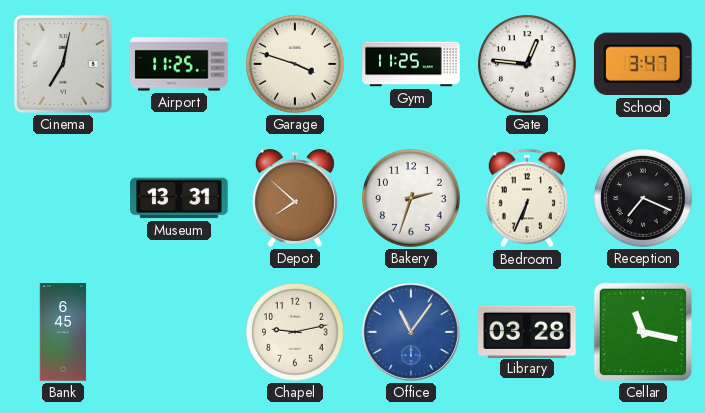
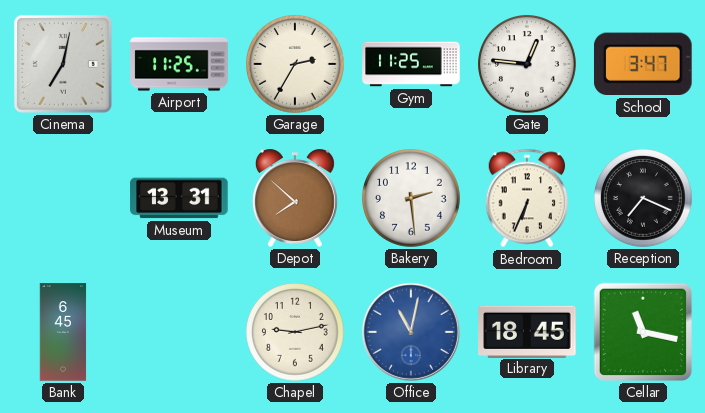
Garage: 3:48 -> 2:35
Bakery: 2:33 -> 2:29
Office: 11:06 -> 11:02
Library: 03:28 -> 18:45
